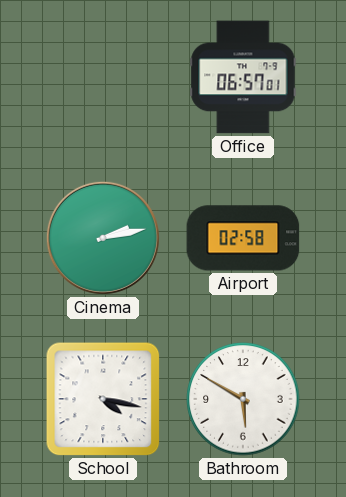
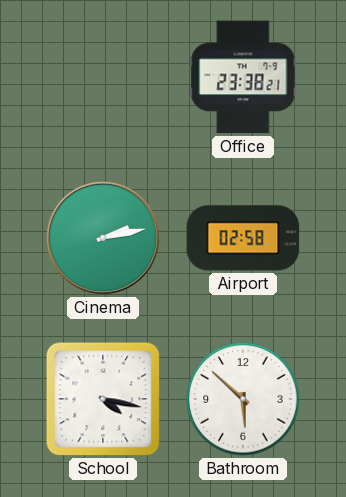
Office: 06:57 -> 23:38
Bathroom: 5:50 -> 5:52
